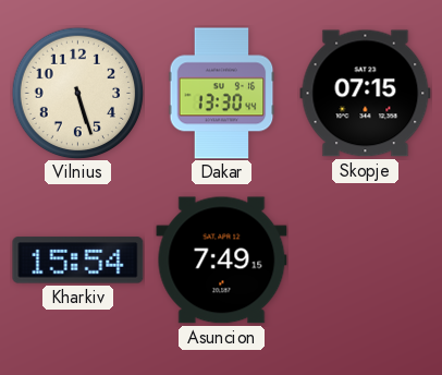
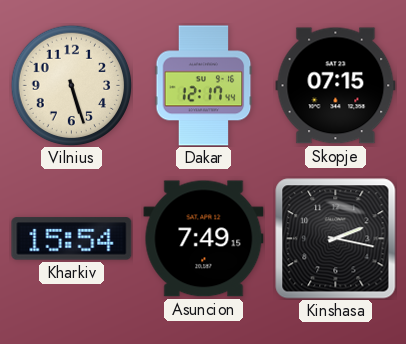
Dakar: 13:30 -> 12:17
Kinshasa: none -> 2:17
